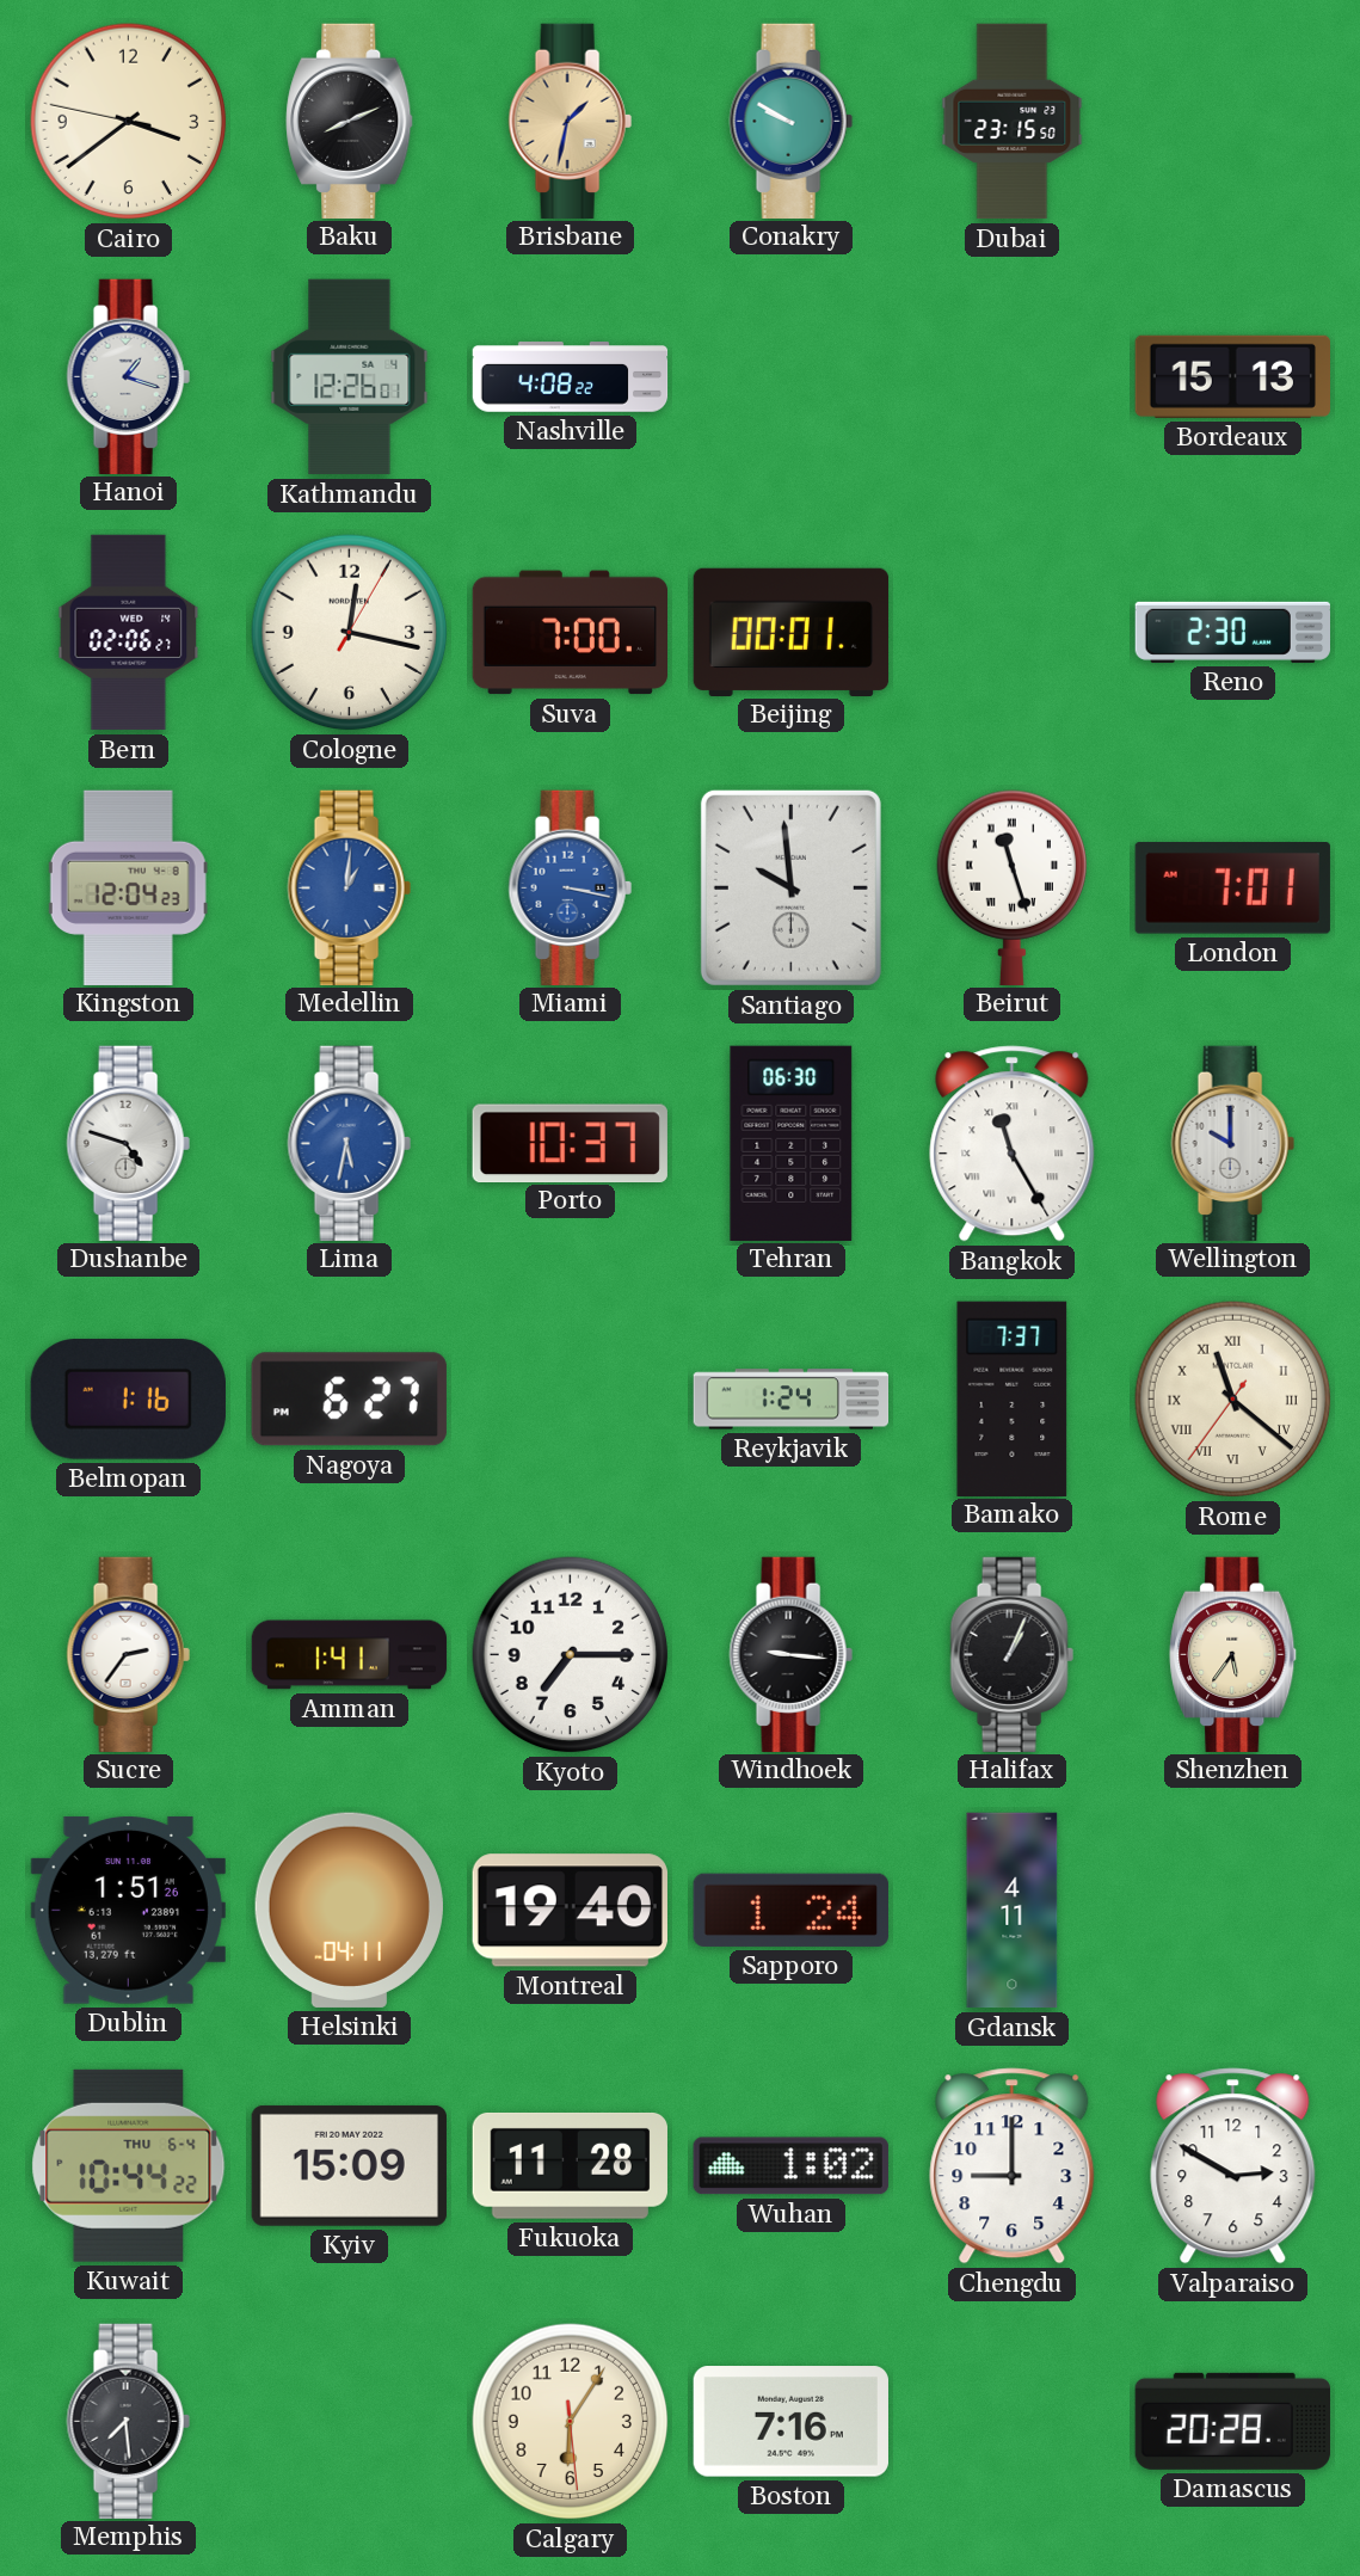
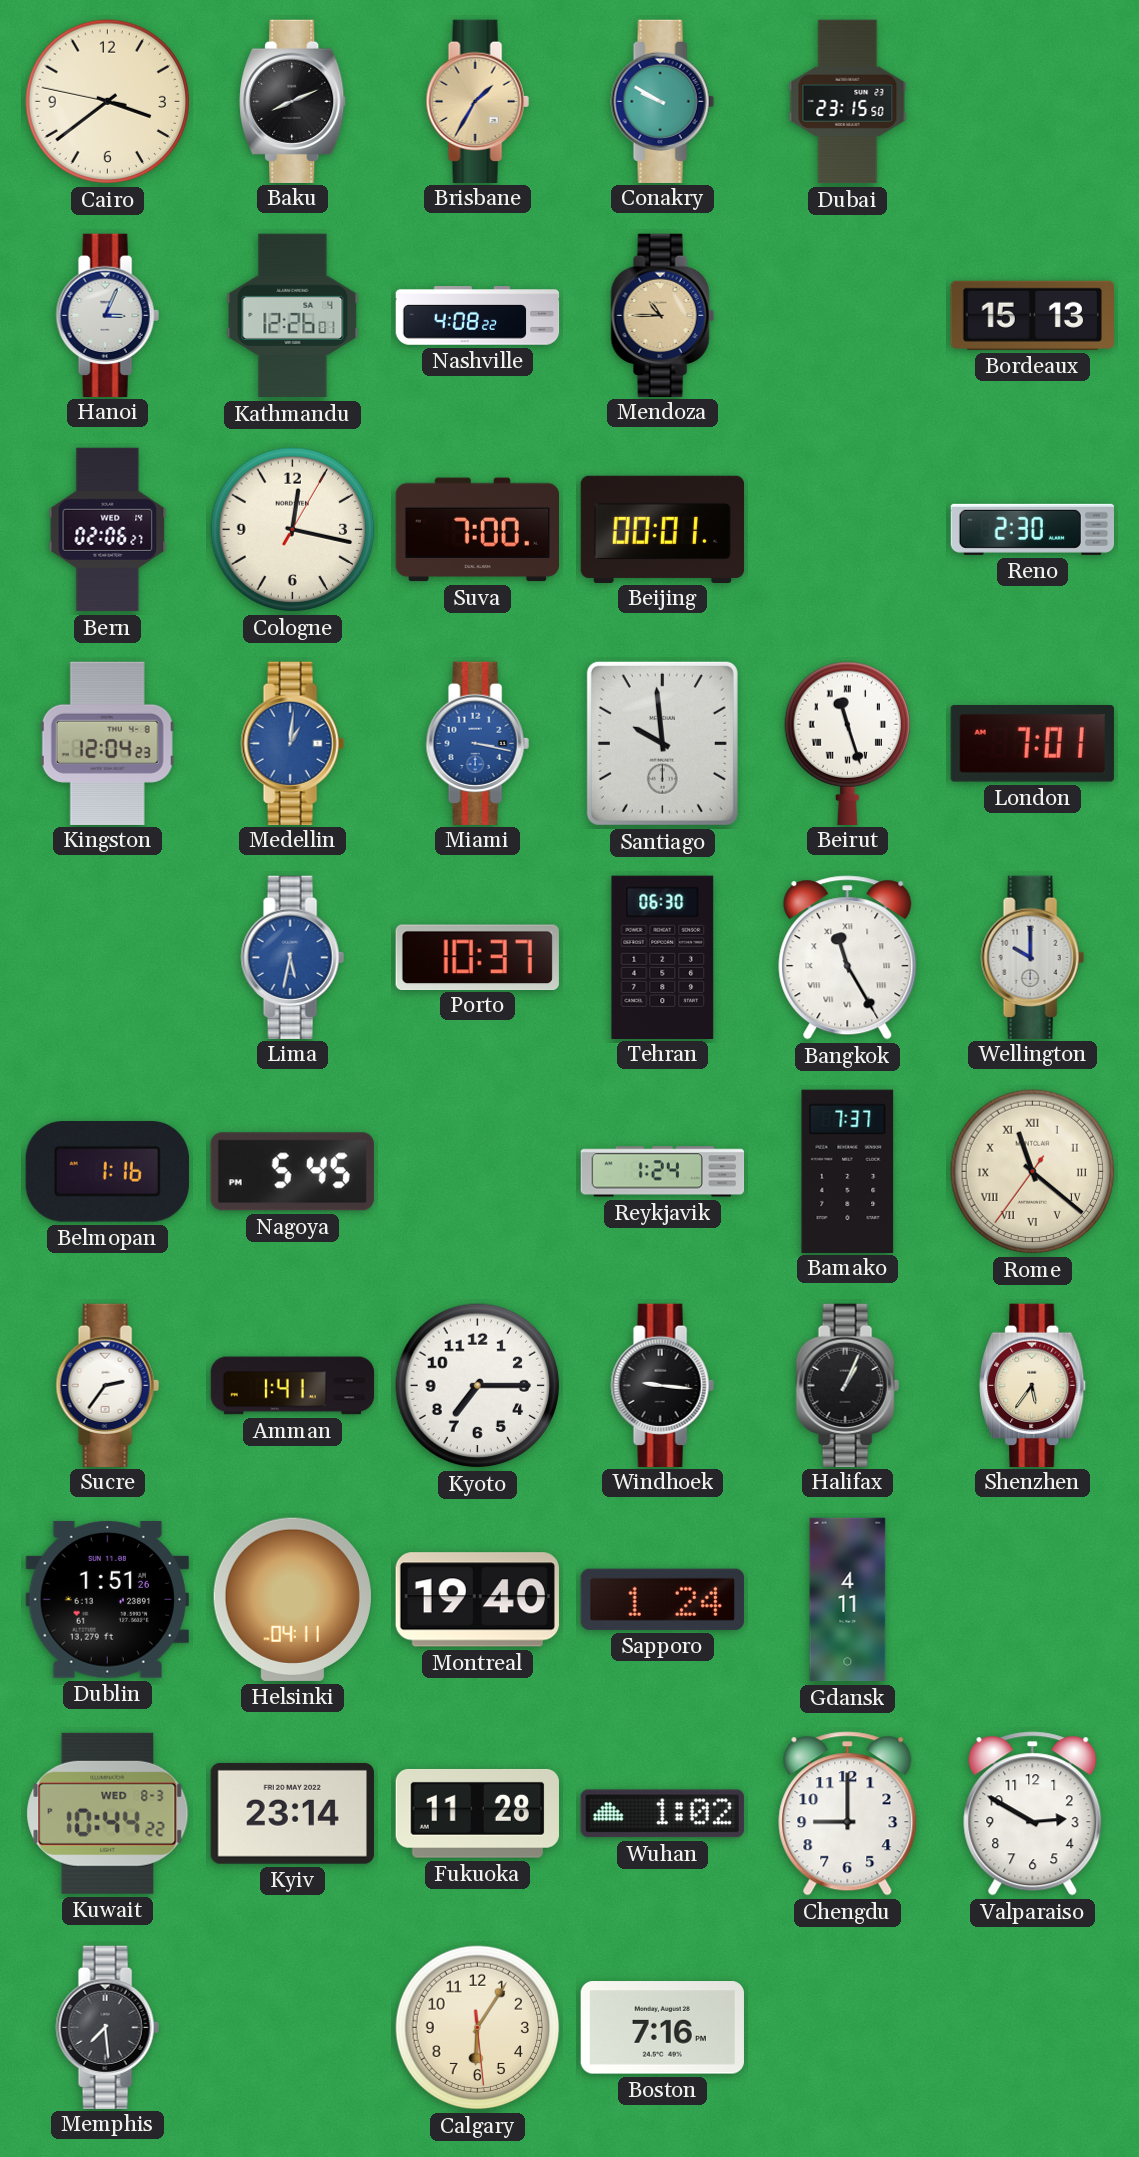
Brisbane: 1:32 -> 1:35
Hanoi: 1:18 -> 3:04
Mendoza: none -> 10:45
Dushanbe: 4:48 -> none
Nagoya: 6:27 -> 5:45
Kuwait date: THU 6-4 -> WED 8-3
Kyiv: 15:09 -> 23:14
Damascus: 20:28 -> none
